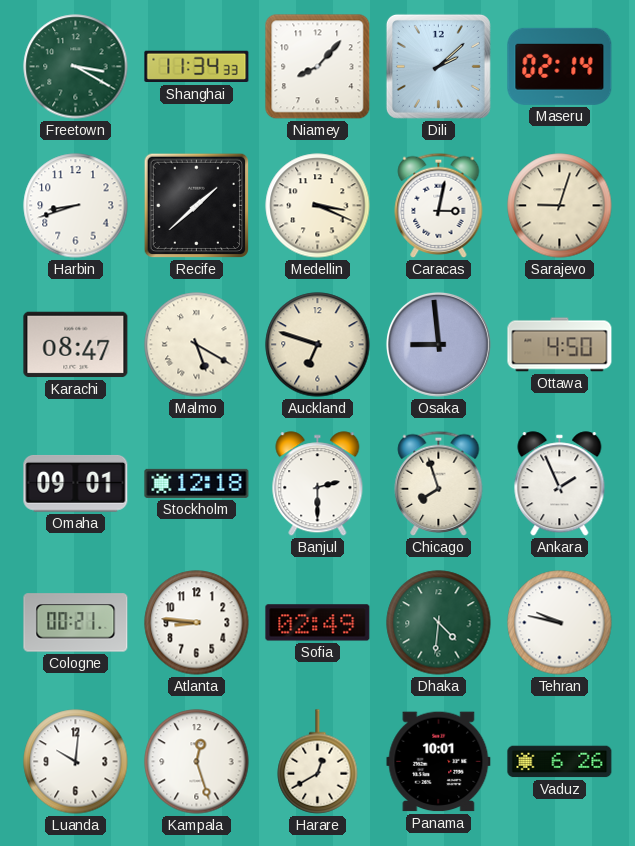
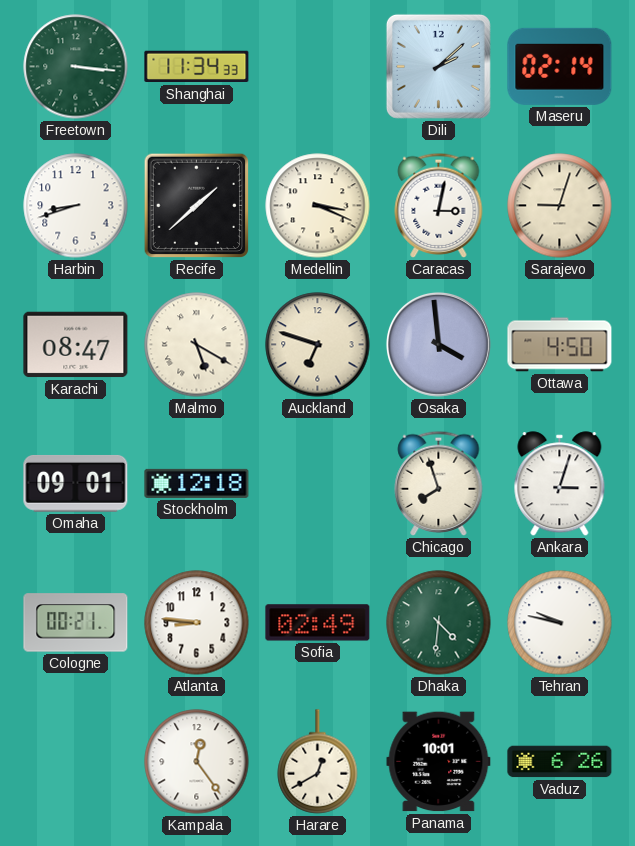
Freetown: 3:20 -> 3:16
Niamey: 8:07 -> none
Osaka: 8:59 -> 3:59
Banjul: 2:30 -> none
Ankara: 1:56 -> 3:03
Luanda: 10:01 -> none
Kampala: 12:27 -> 12:24
